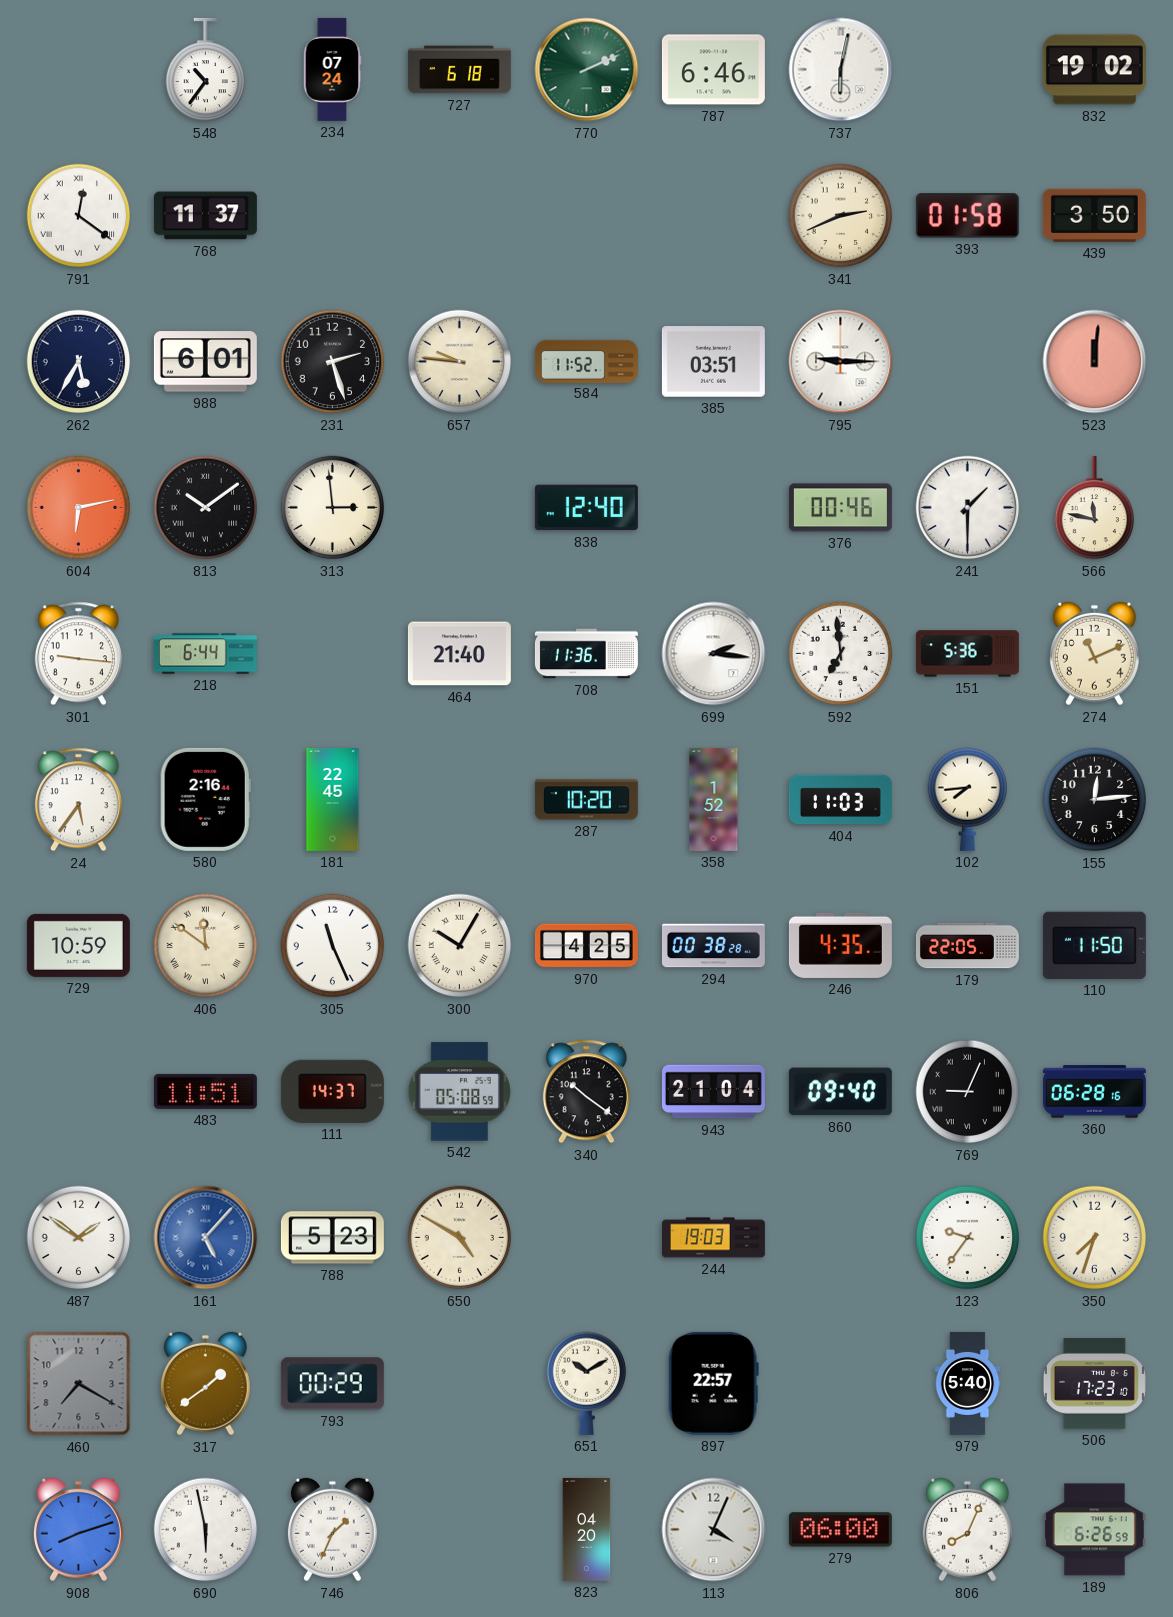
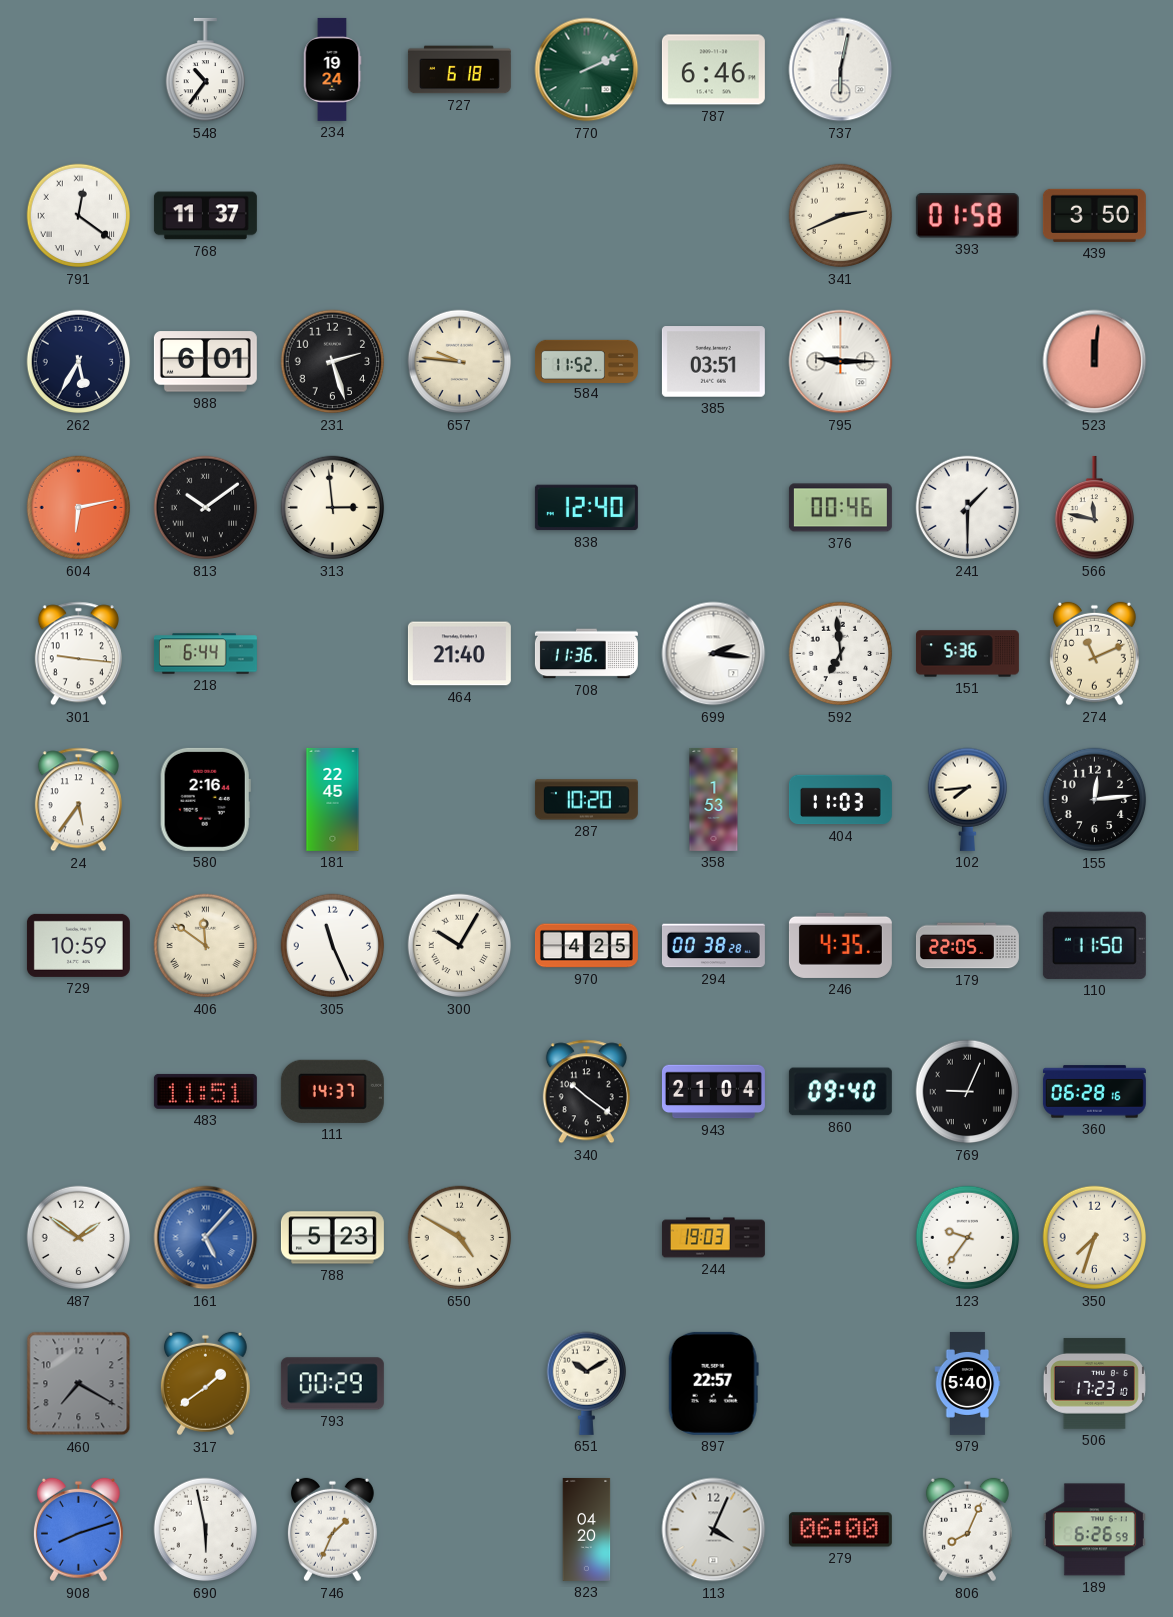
234: 07:24 -> 19:24
832: 19:02 -> none
358: 1:52 -> 1:53
542: 05:08 -> none
